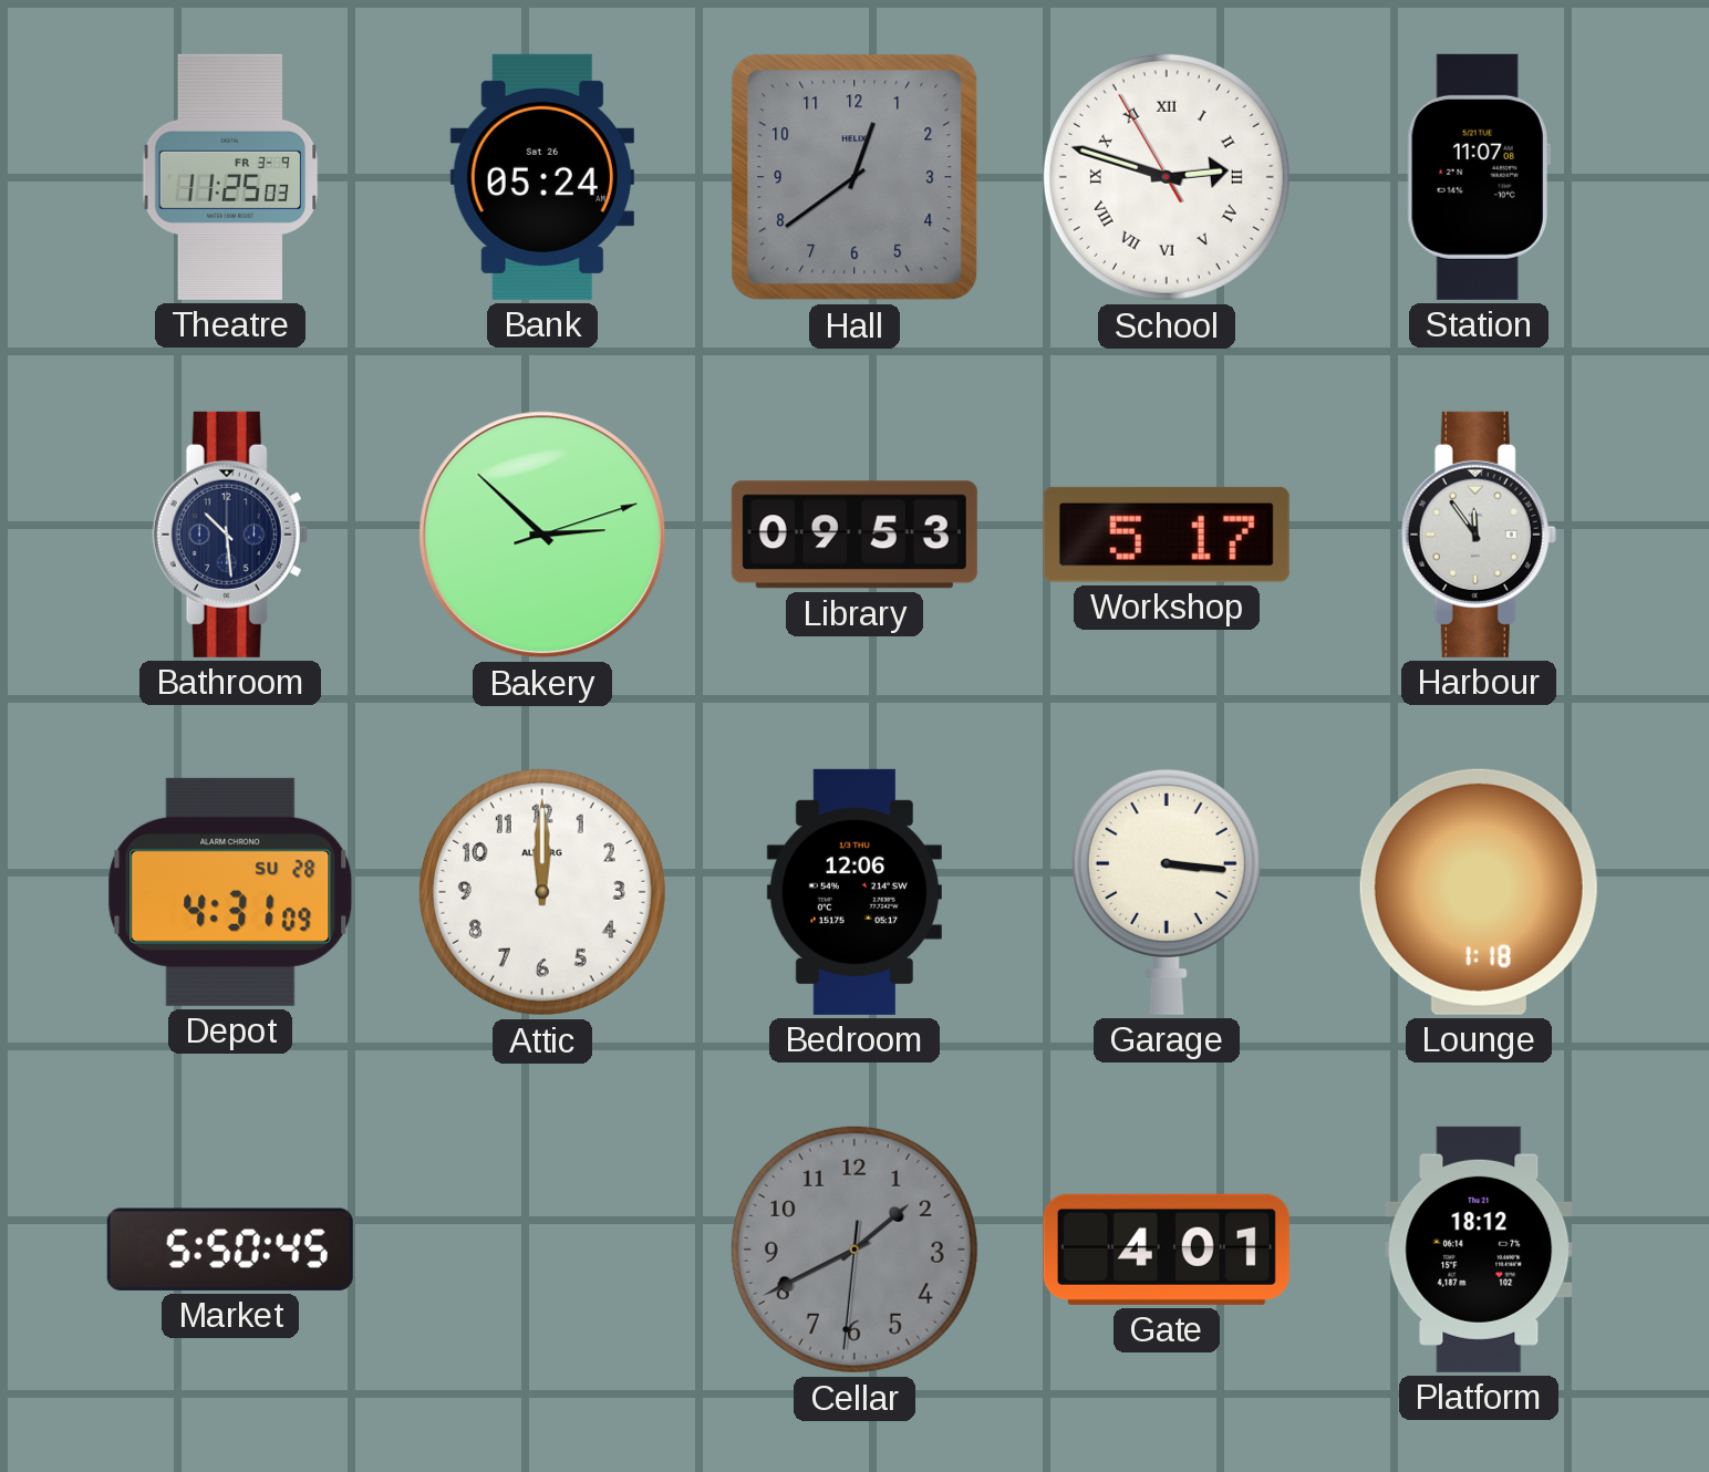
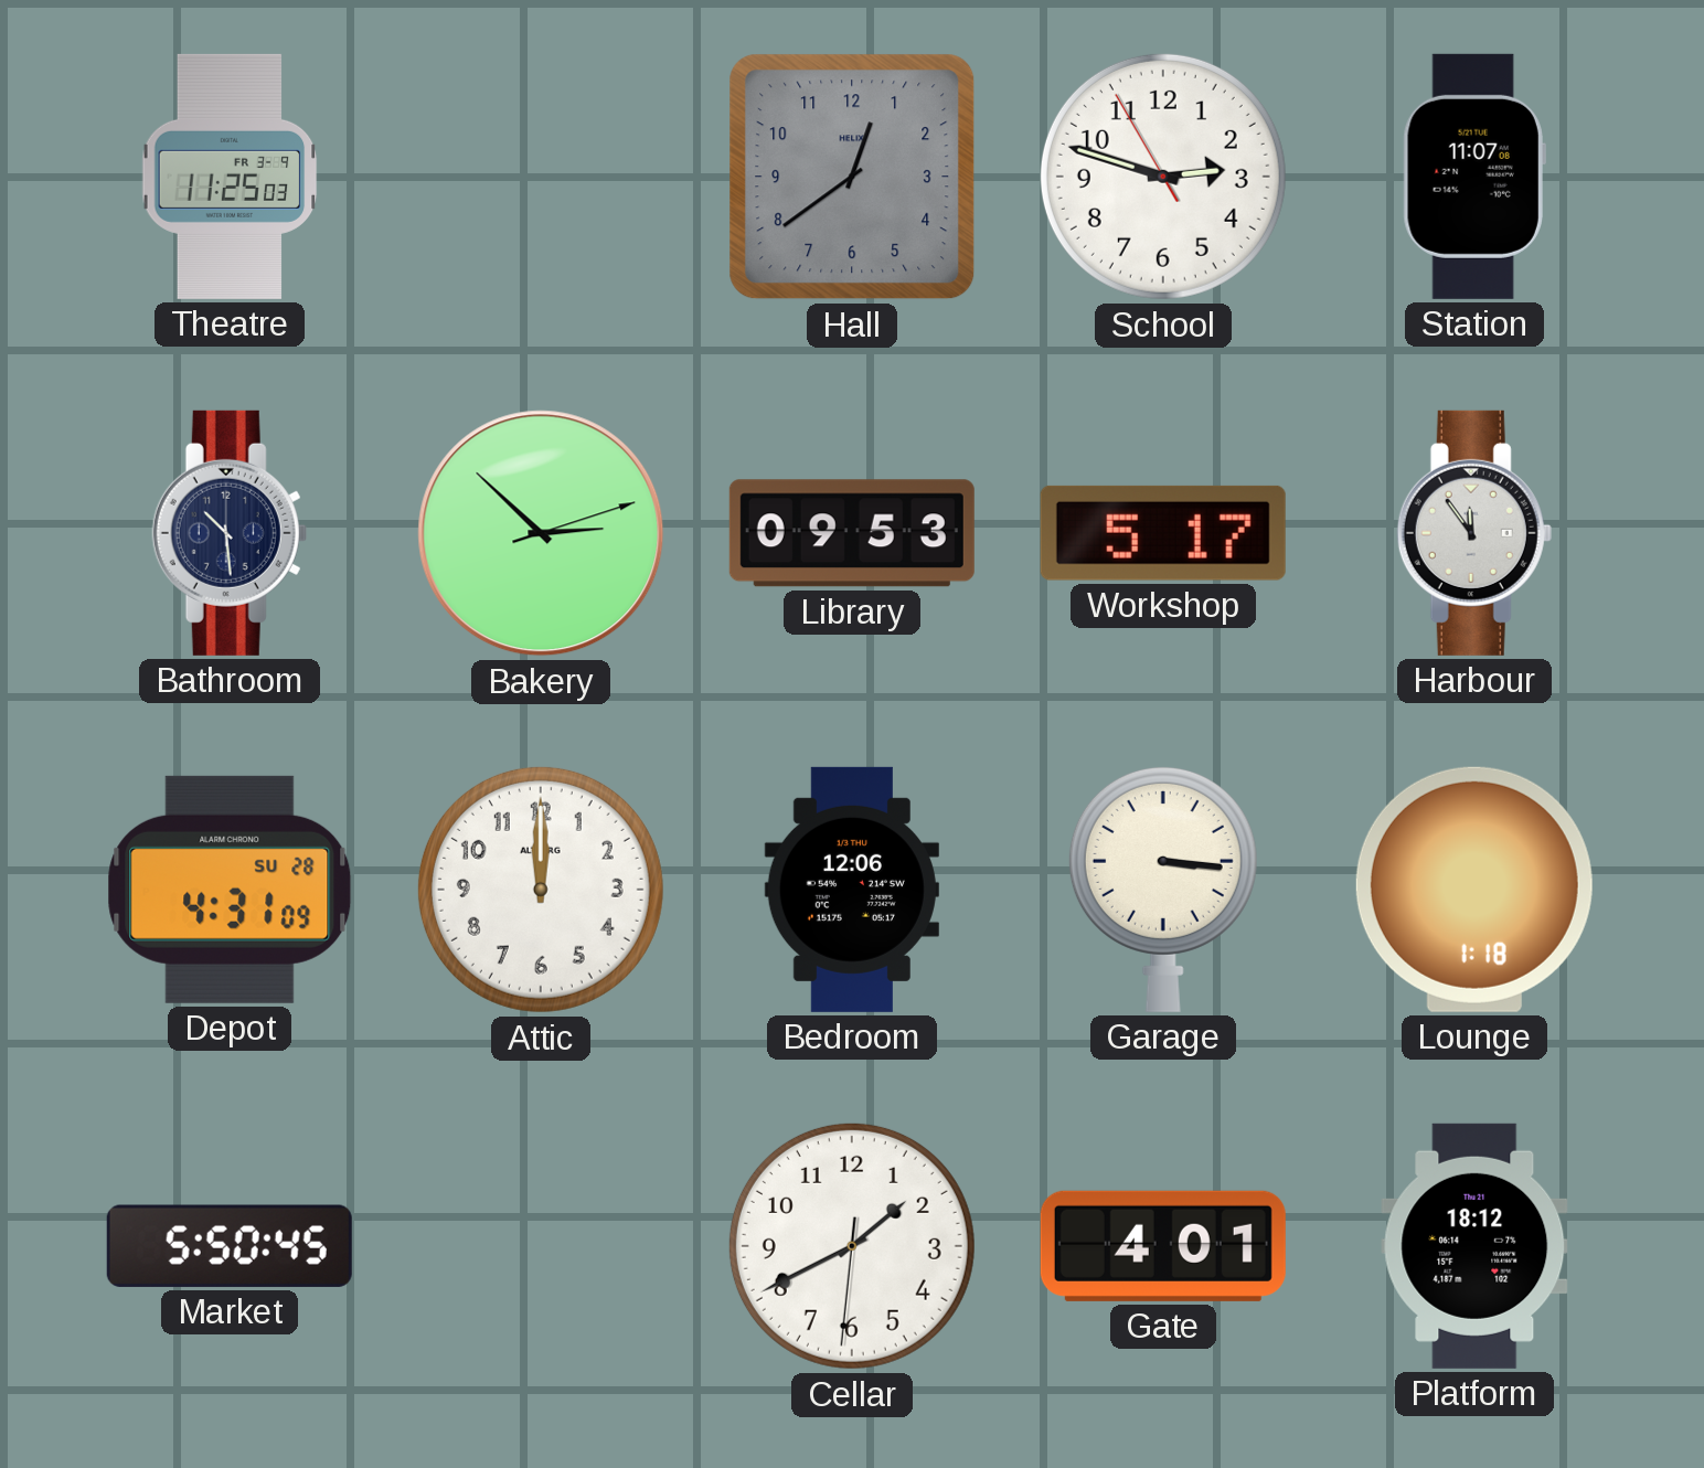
Bank: 05:24 -> none
School numerals: Roman -> Arabic
Cellar dial: grey -> white
